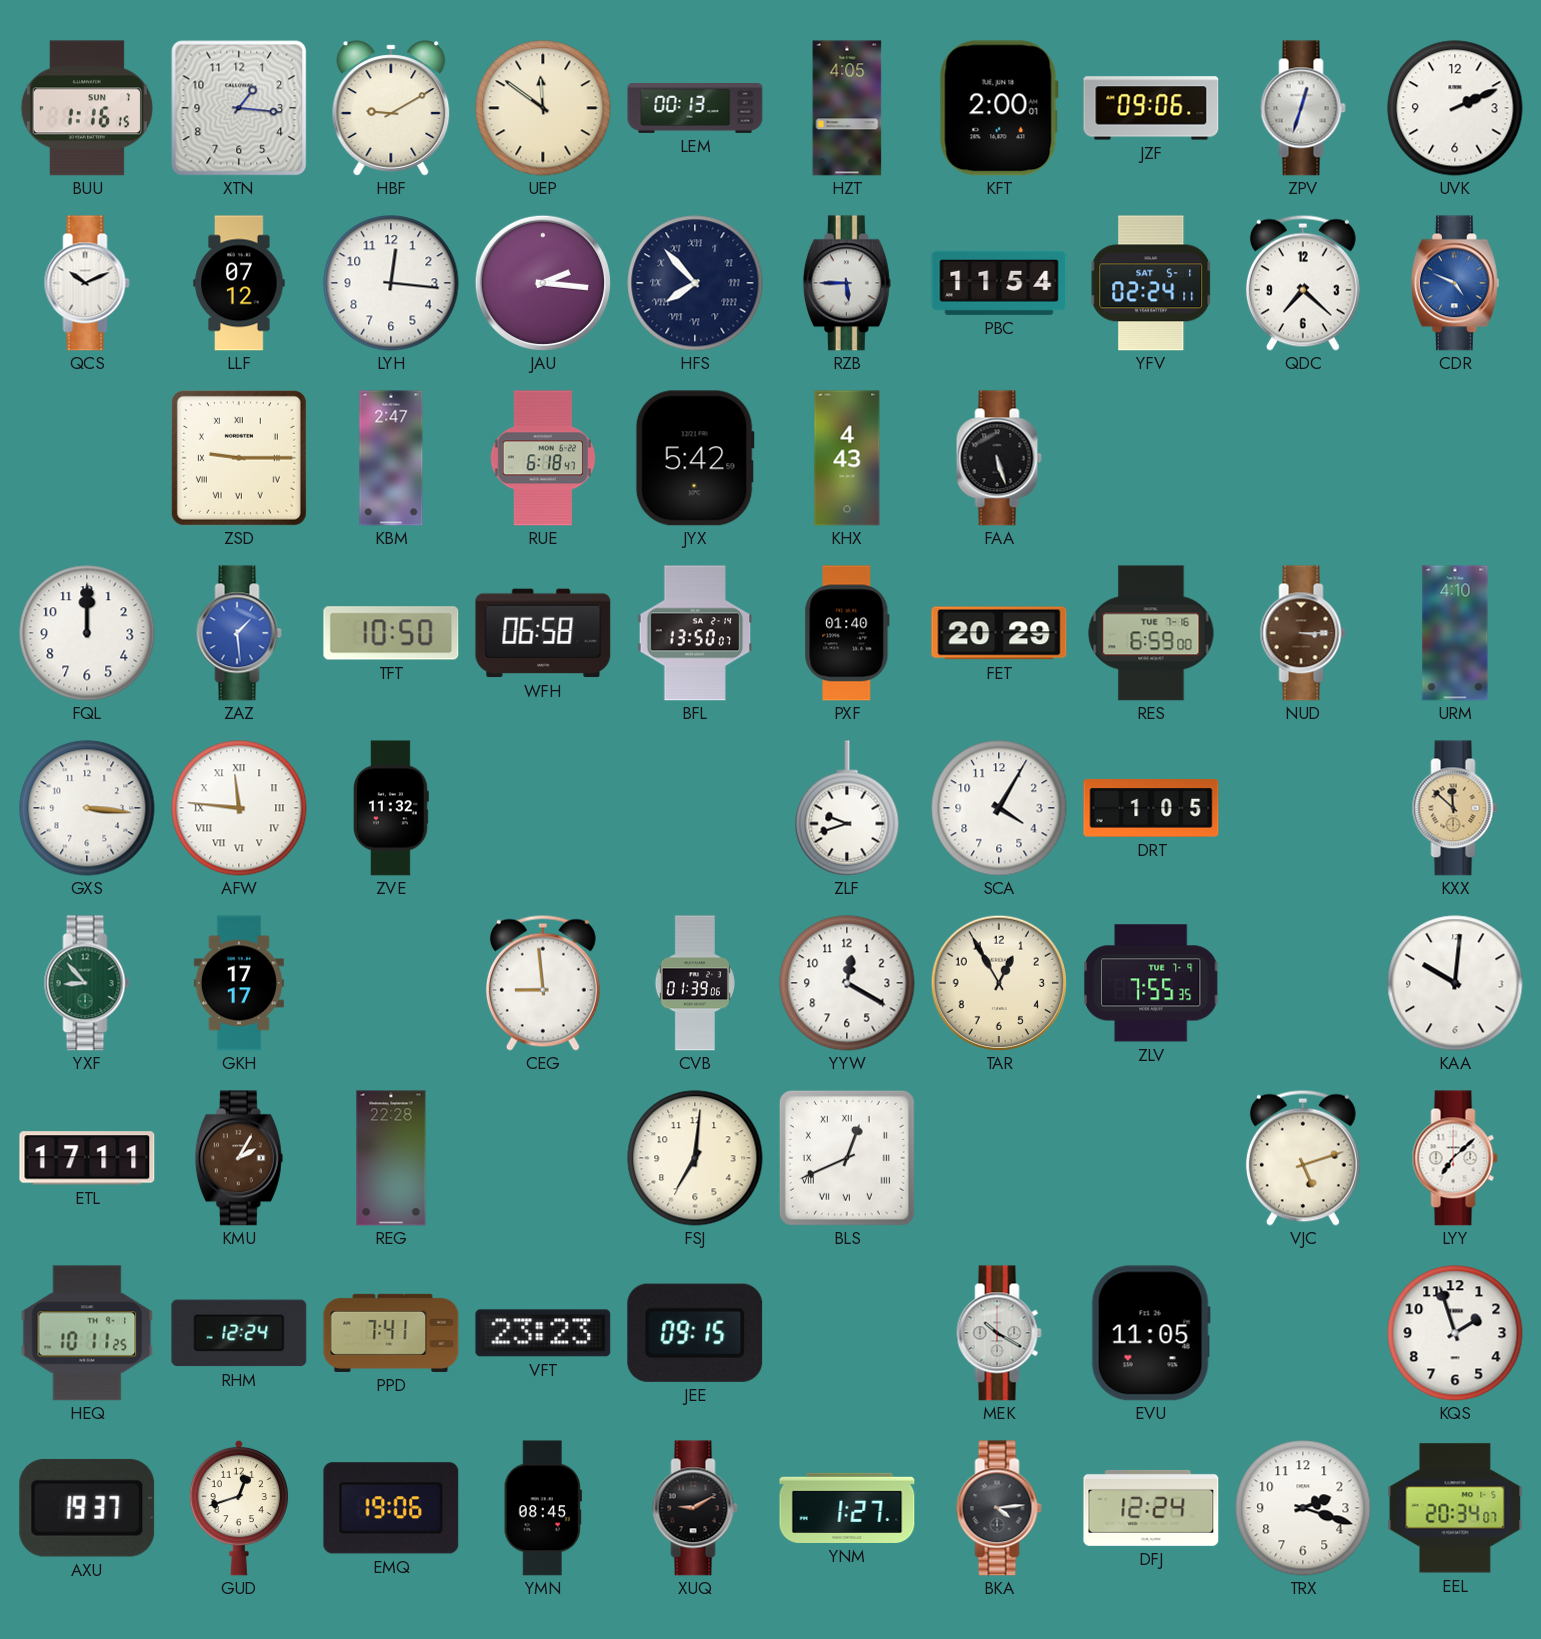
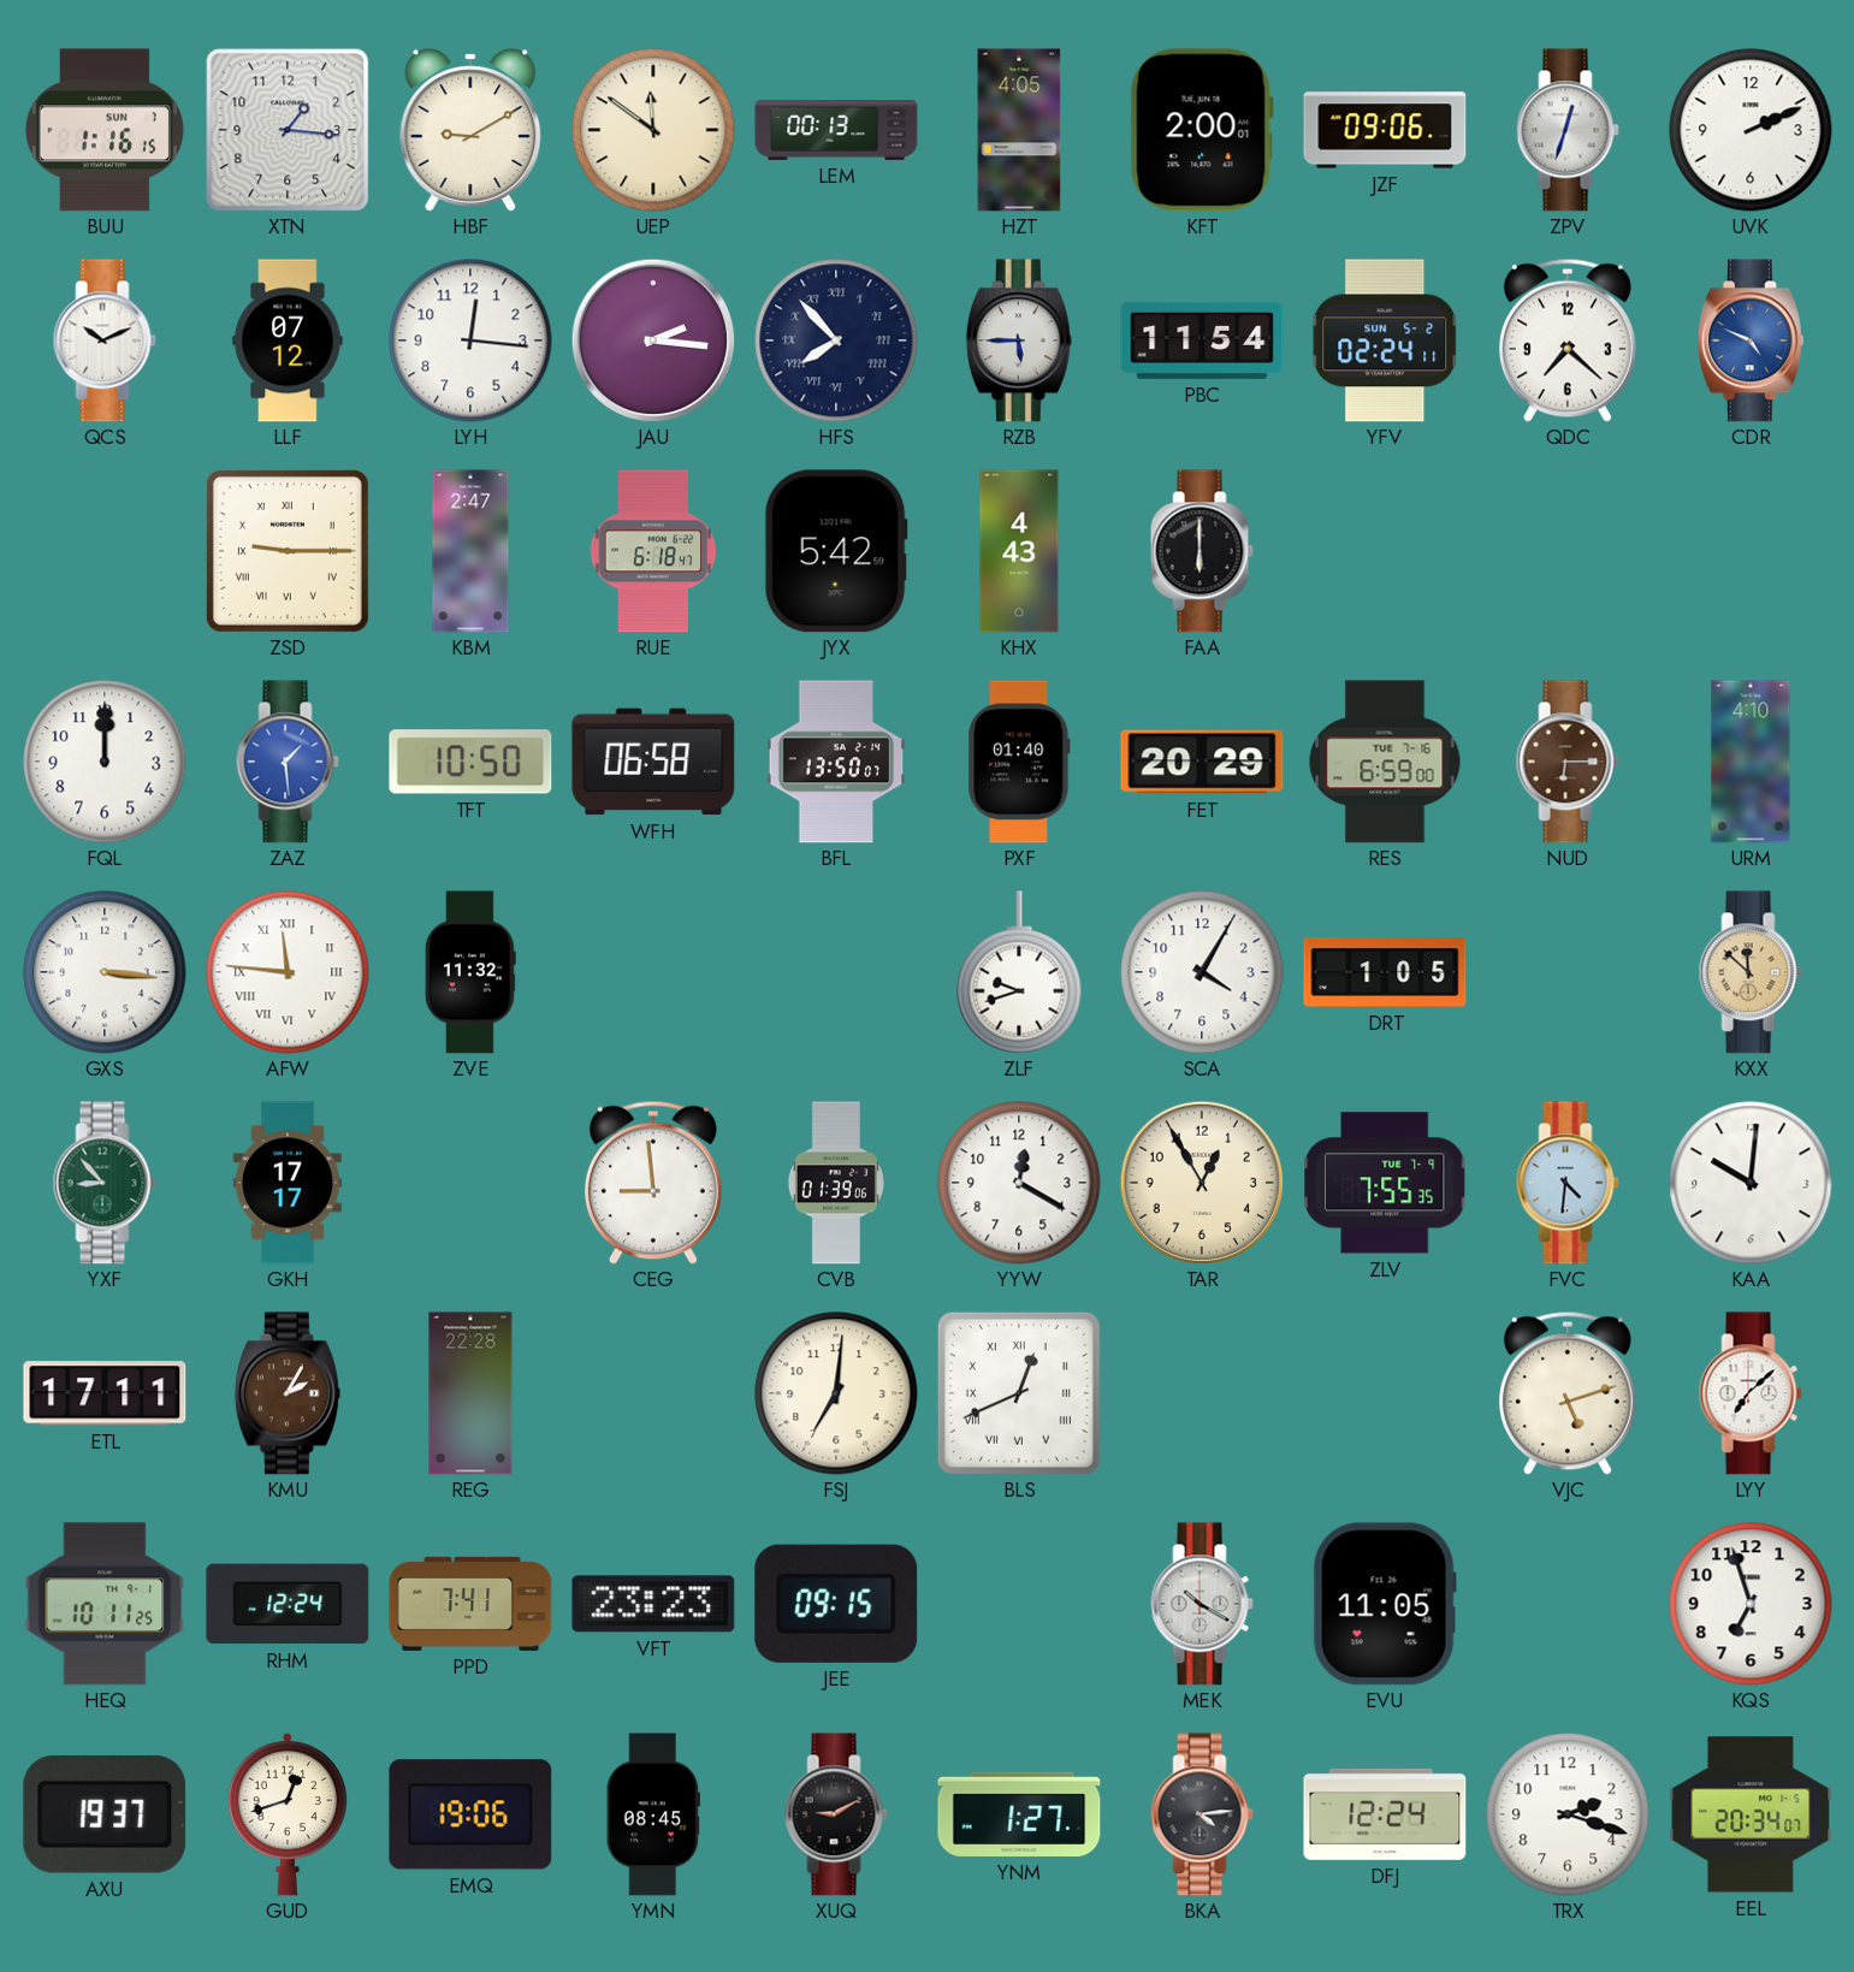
YFV date: SAT 5-1 -> SUN 5-2
FAA: 5:27 -> 6:00
NUD: 3:15 -> 6:15
FVC: none -> 4:31
KQS: 1:57 -> 6:57
